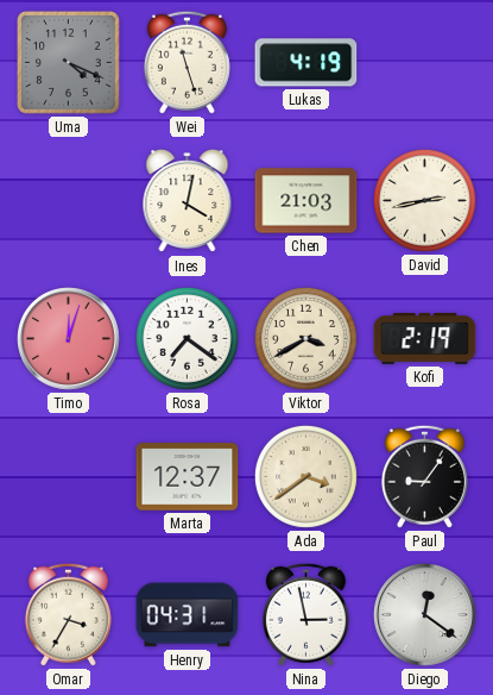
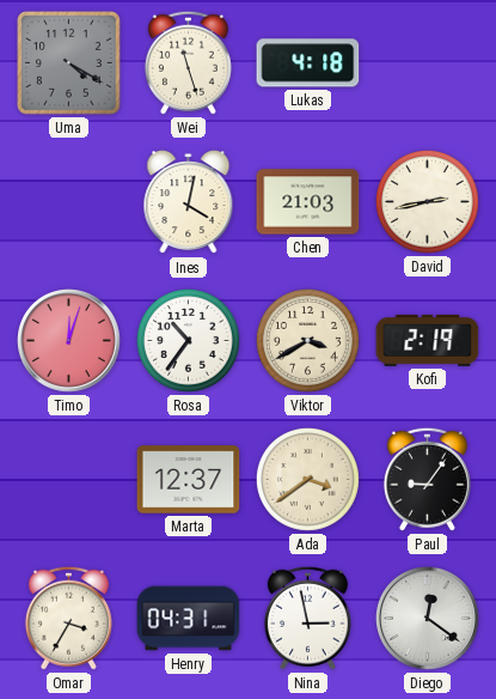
Uma: 4:19 -> 4:20
Lukas: 4:19 -> 4:18
Rosa: 7:21 -> 10:36
